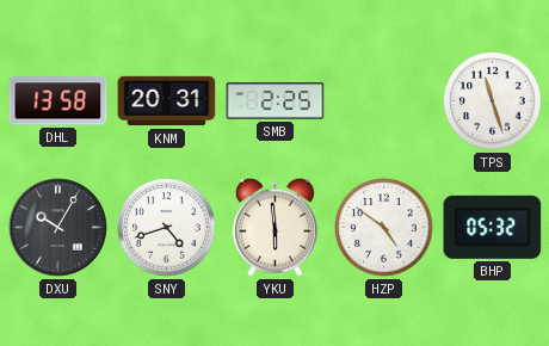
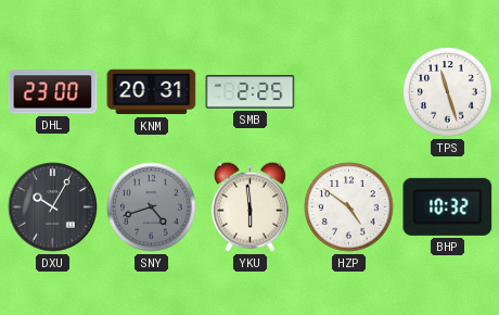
DHL: 13:58 -> 23:00
SNY dial: white -> grey
BHP: 05:32 -> 10:32
